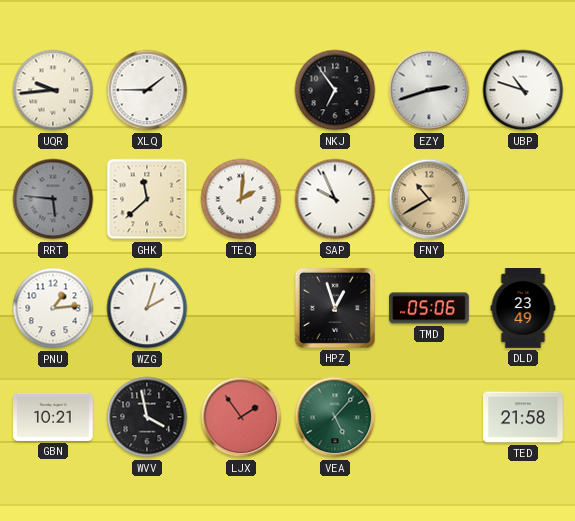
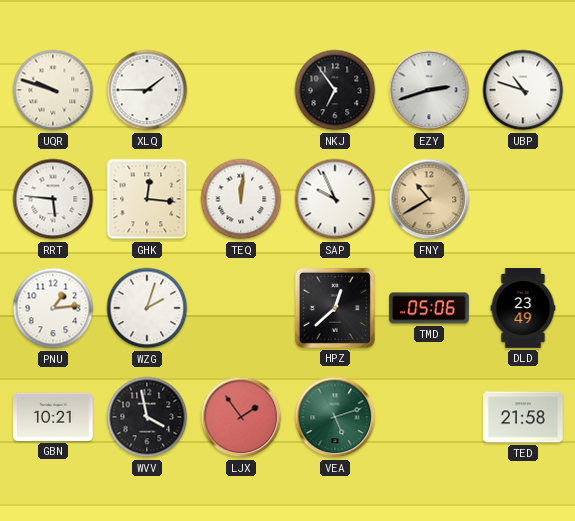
UQR: 9:44 -> 9:48
RRT dial: grey -> white
GHK: 11:38 -> 12:16
TEQ: 2:01 -> 12:01
HPZ: 12:57 -> 12:38
VEA: 5:07 -> 5:12
